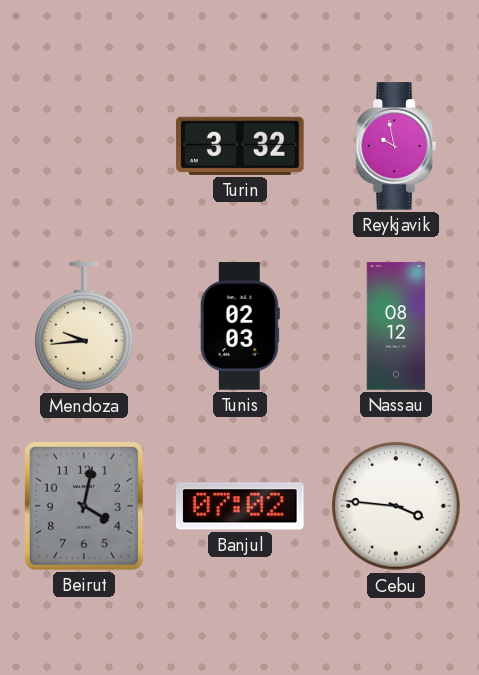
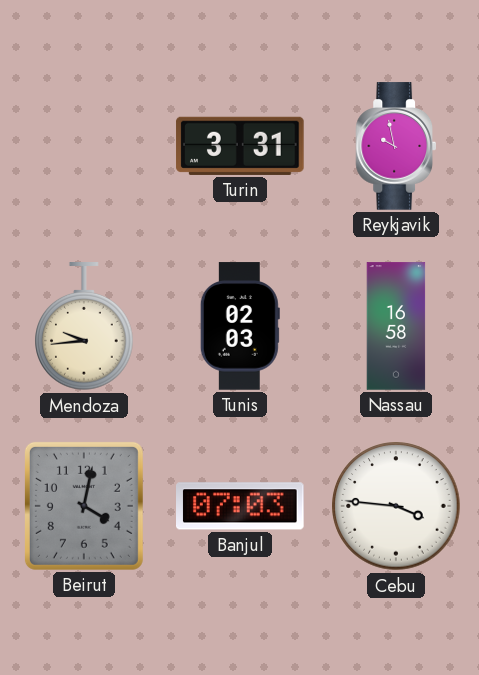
Turin: 3:32 -> 3:31
Nassau: 08:12 -> 16:58
Banjul: 07:02 -> 07:03
